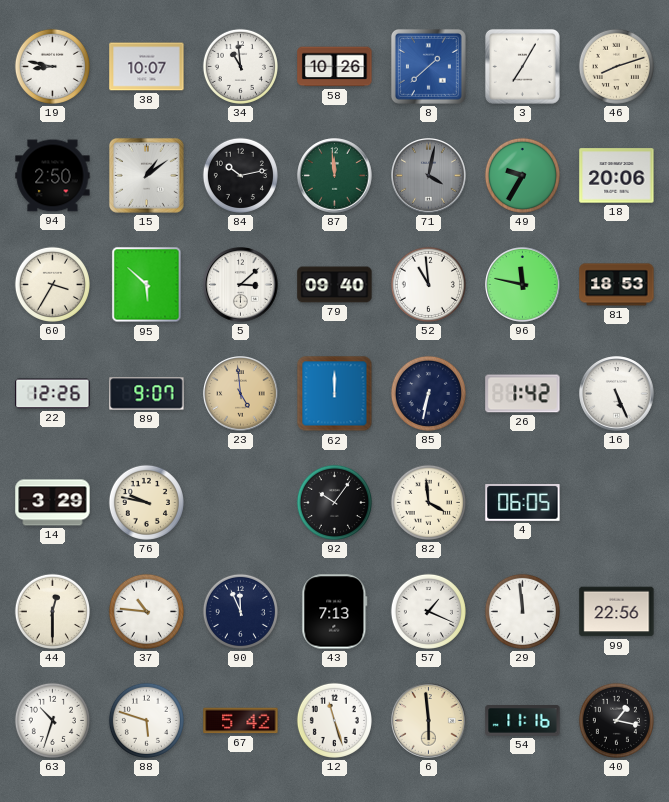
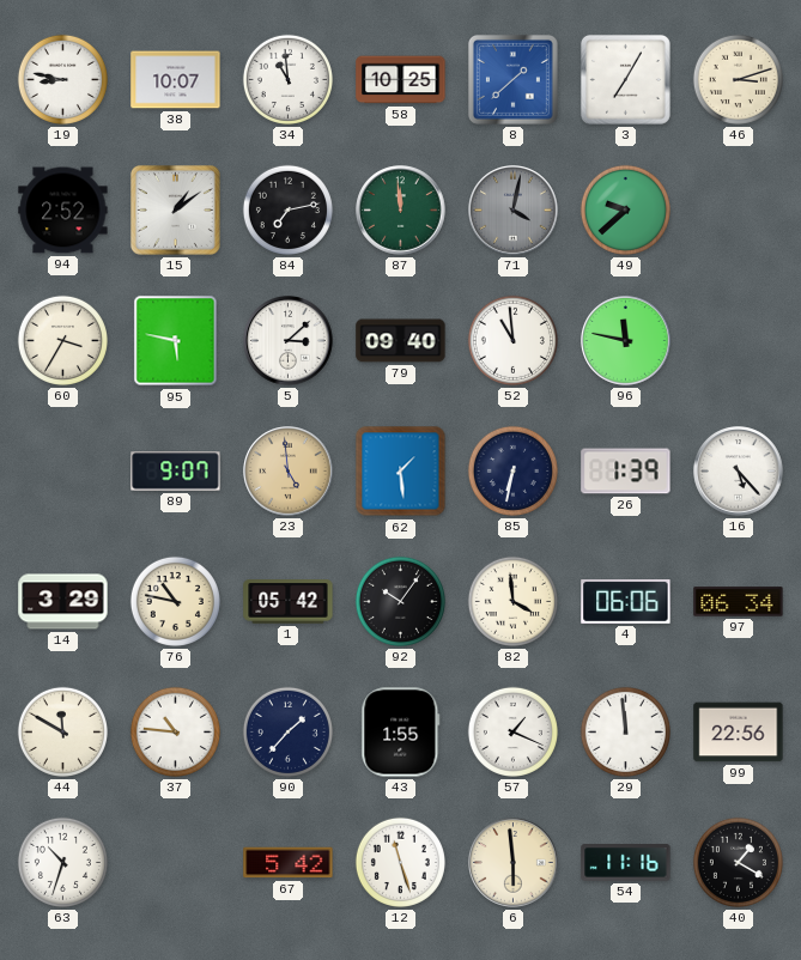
58: 10:26 -> 10:25
46: 8:12 -> 3:12
94: 2:50 -> 2:52
84: 10:13 -> 7:13
49: 9:35 -> 9:38
18: 20:06 -> none
95: 5:52 -> 5:47
81: 18:53 -> none
22: 12:26 -> none
62: 12:00 -> 1:29
26: 1:42 -> 1:39
16: 5:26 -> 5:23
76: 9:47 -> 10:47
1: none -> 05:42
4: 06:05 -> 06:06
97: none -> 06:34
44: 12:30 -> 11:50
90: 11:56 -> 1:37
43: 7:13 -> 1:55
88: 5:48 -> none
40: 1:17 -> 1:20
